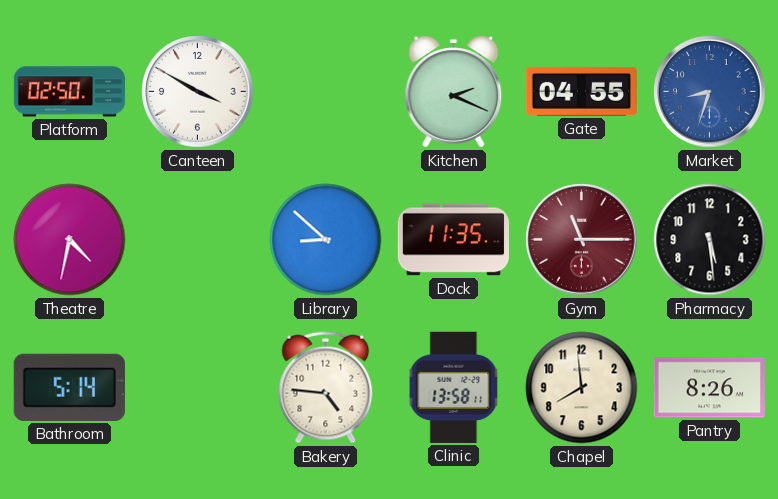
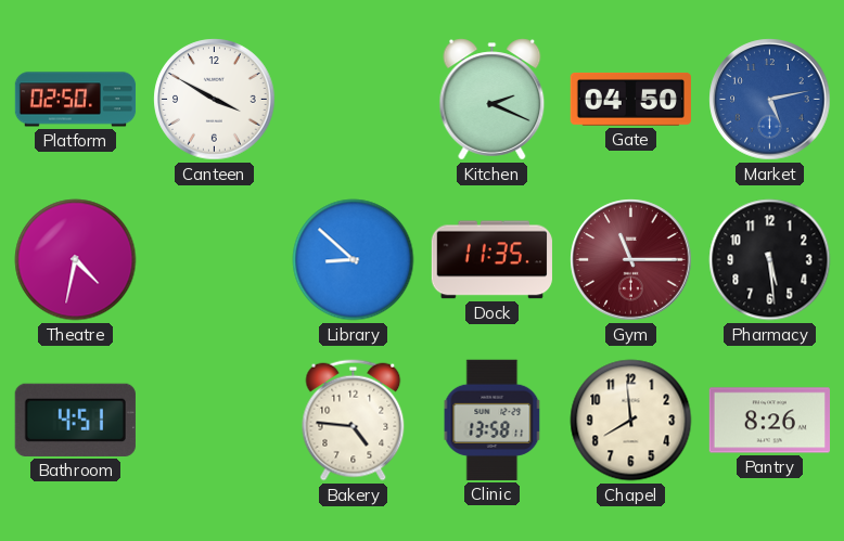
Gate: 04:55 -> 04:50
Market: 8:33 -> 5:13
Bathroom: 5:14 -> 4:51
